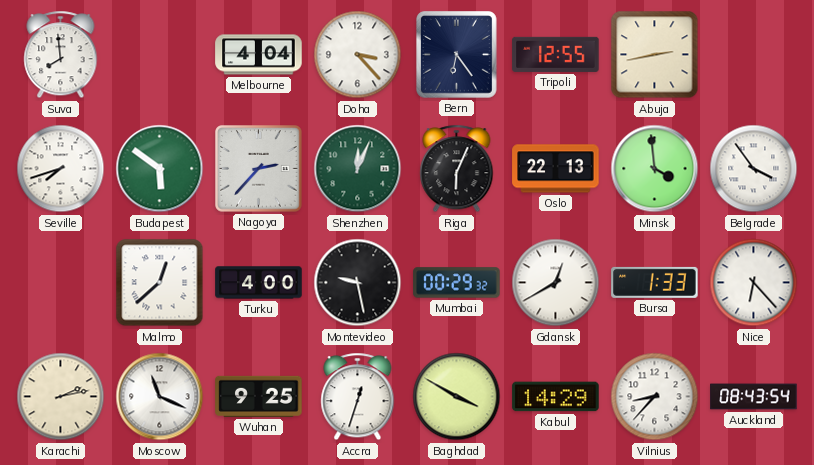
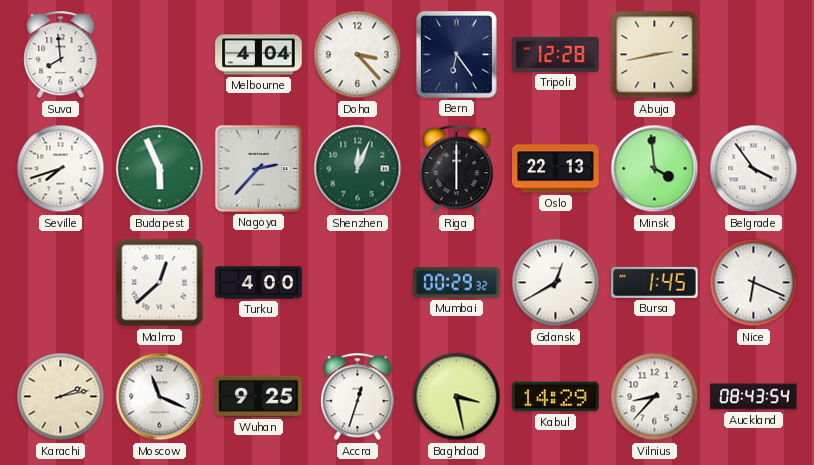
Tripoli: 12:55 -> 12:28
Budapest: 5:51 -> 5:56
Riga: 6:04 -> 6:00
Montevideo: 9:28 -> none
Bursa: 1:33 -> 1:45
Nice: 6:23 -> 6:19
Baghdad: 3:50 -> 3:28
